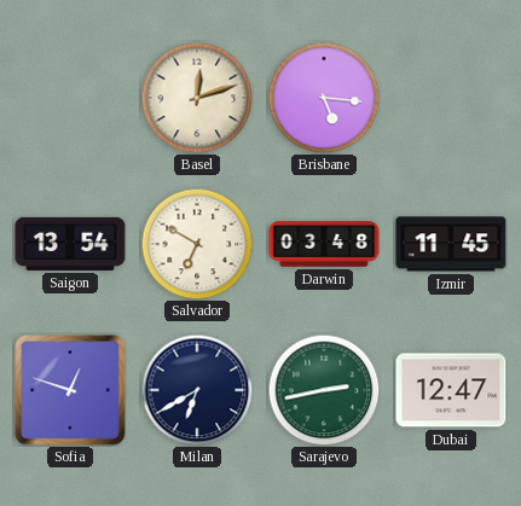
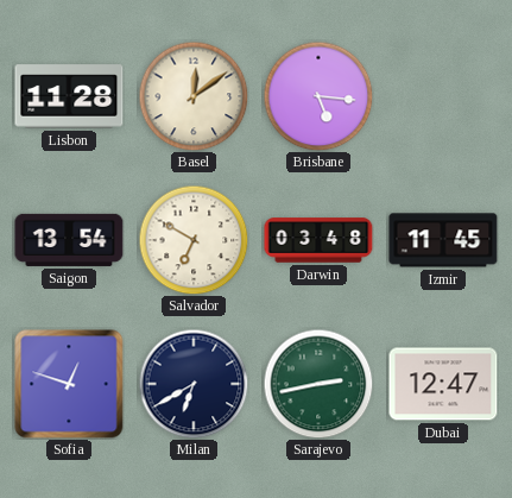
Lisbon: none -> 11:28
Basel: 12:12 -> 12:09
